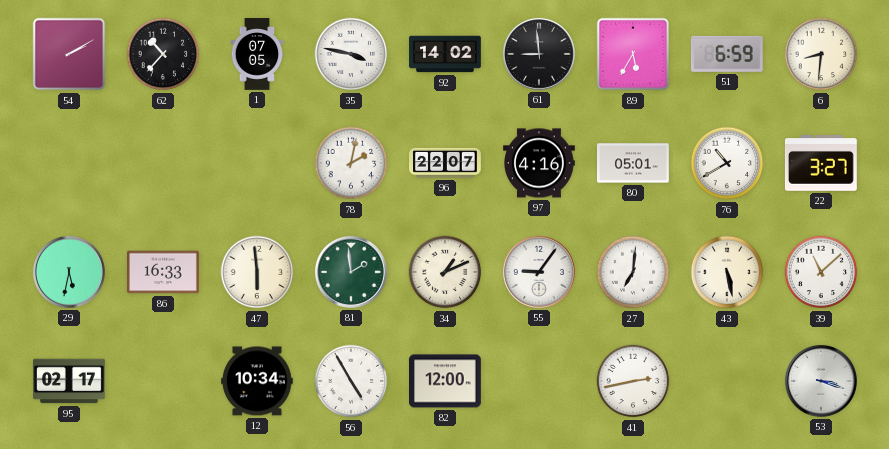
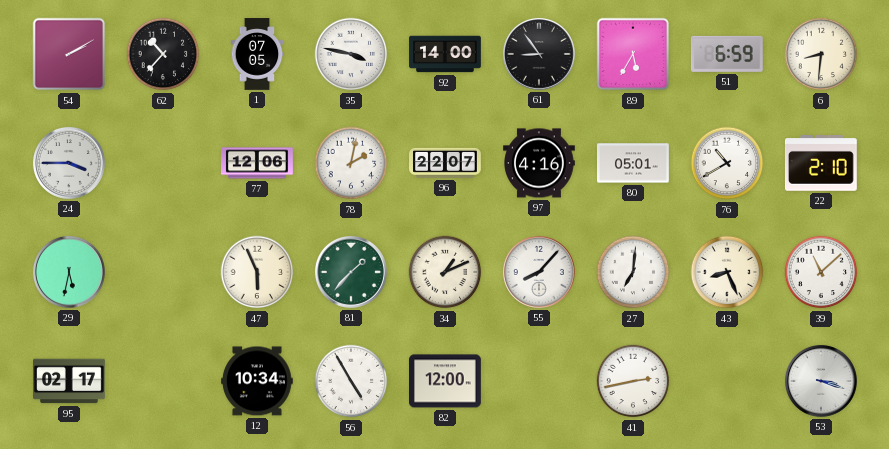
92: 14:02 -> 14:00
61: 8:59 -> 8:54
24: none -> 3:45
77: none -> 12:06
22: 3:27 -> 2:10
86: 16:33 -> none
47: 5:59 -> 5:56
81: 1:59 -> 1:37
55: 9:06 -> 8:07
43: 5:28 -> 8:26
